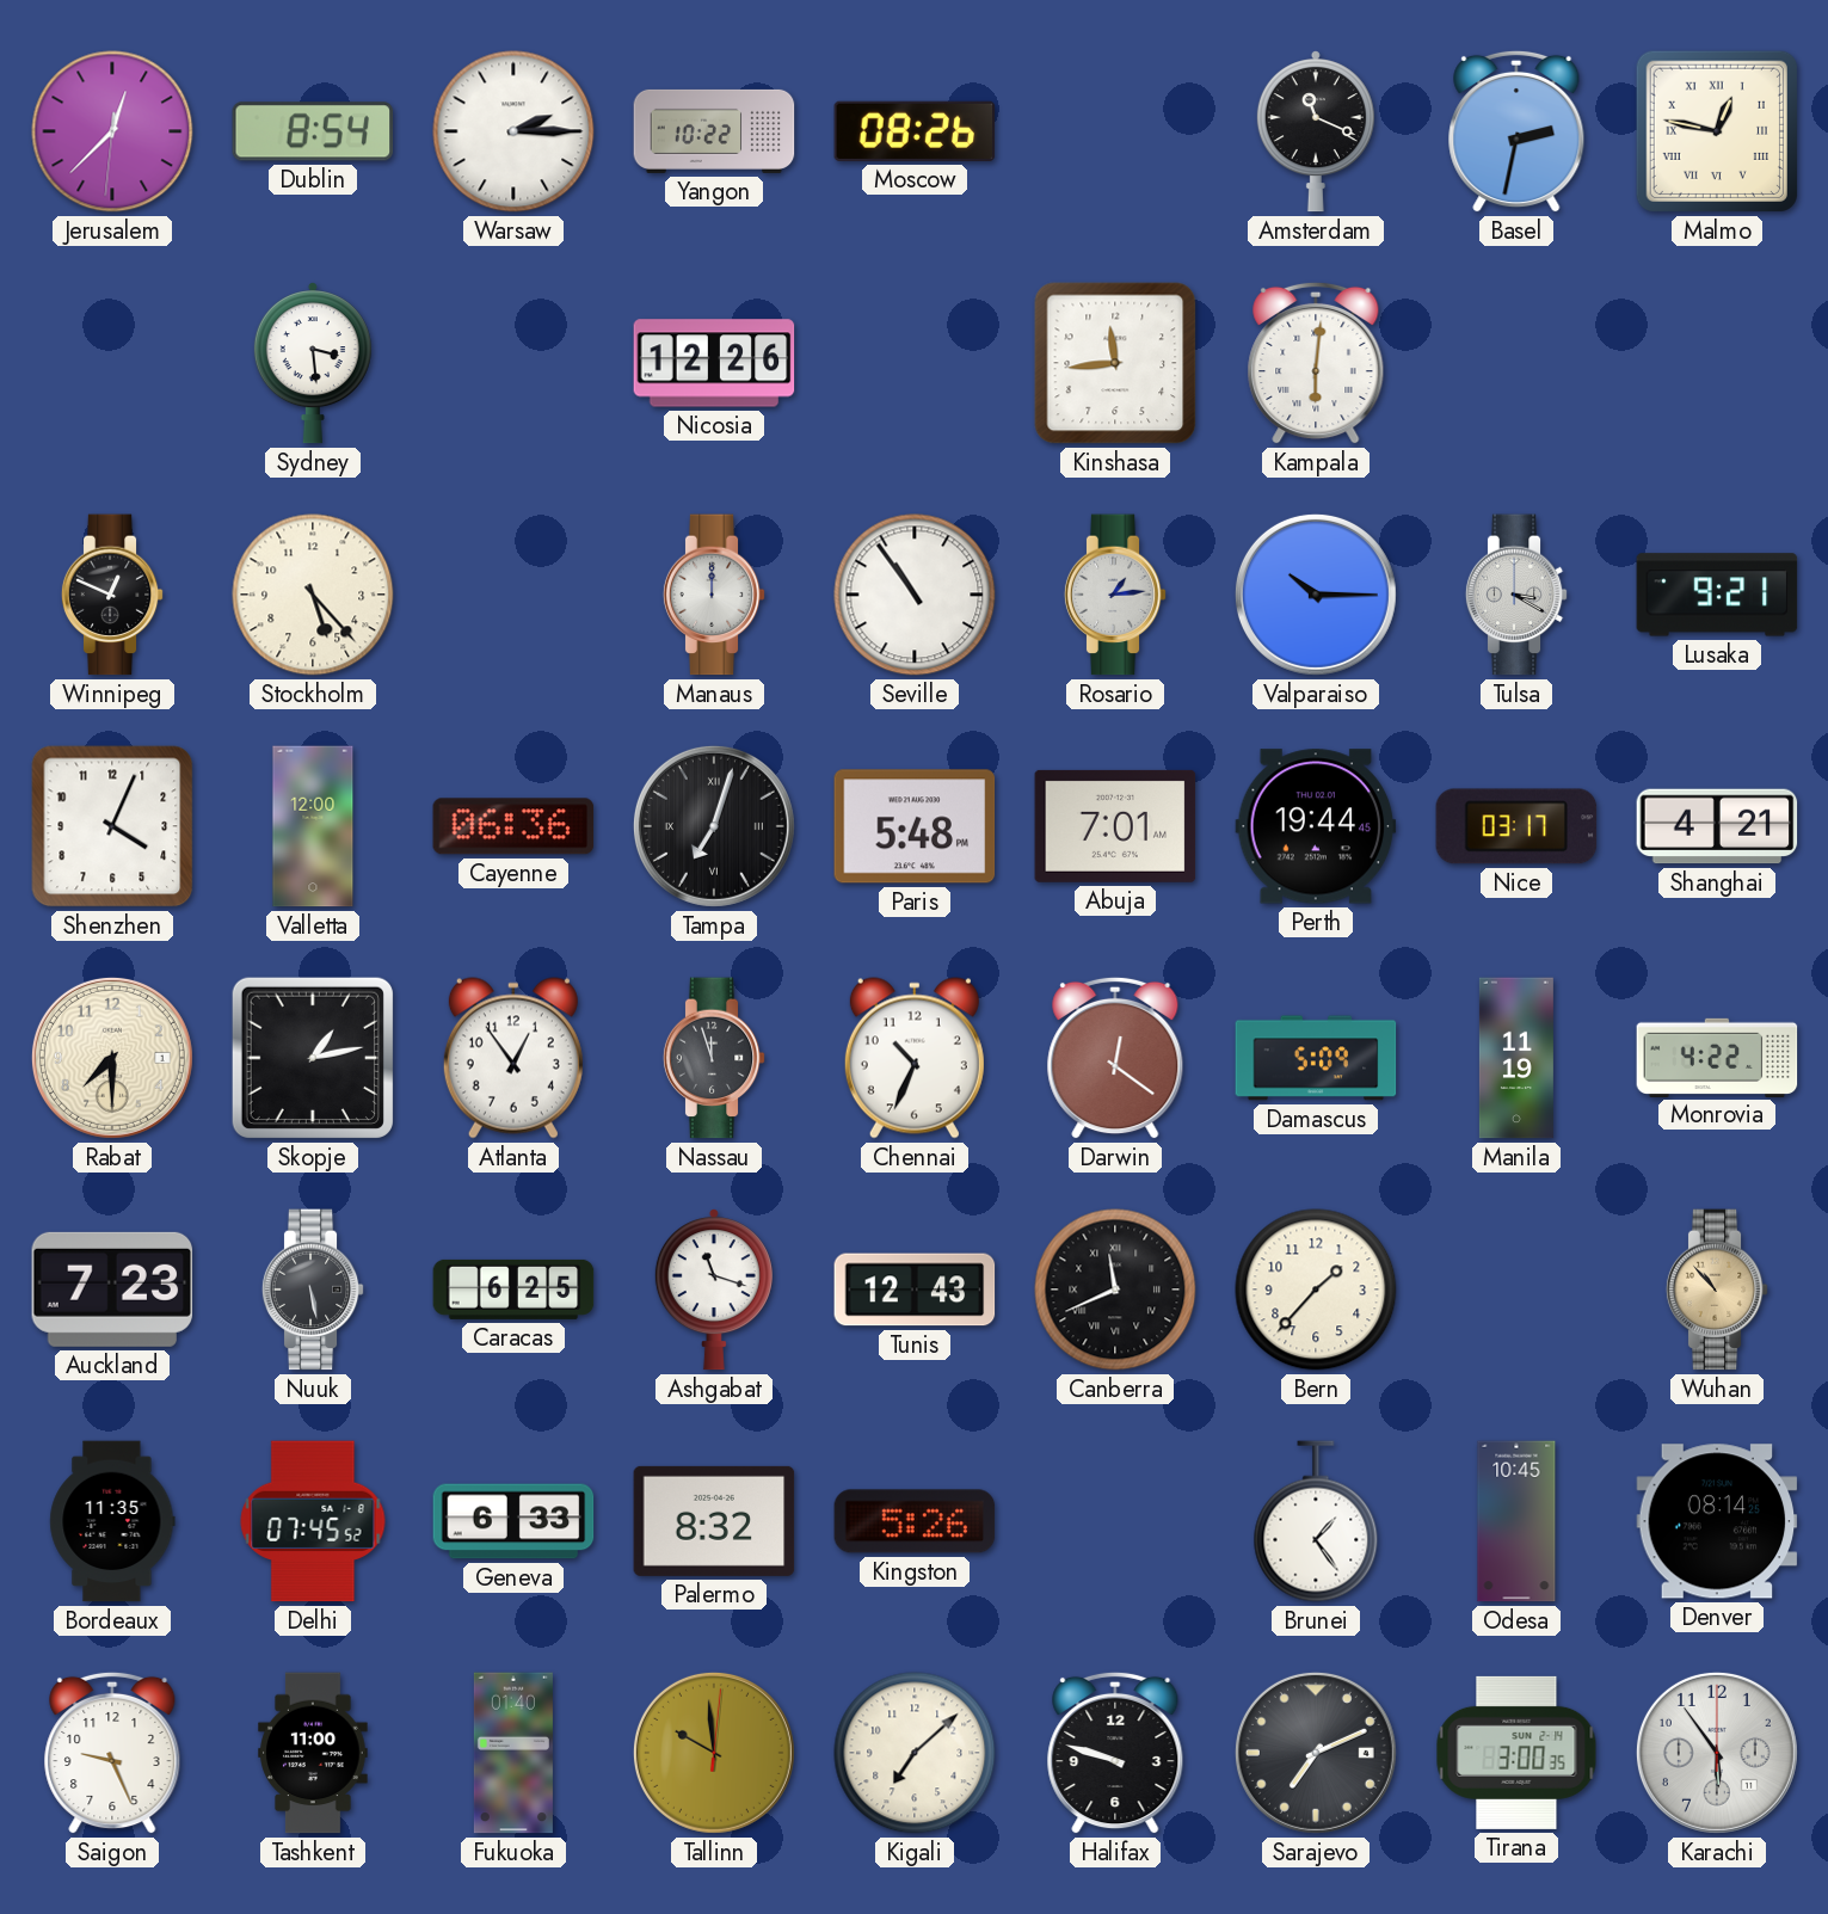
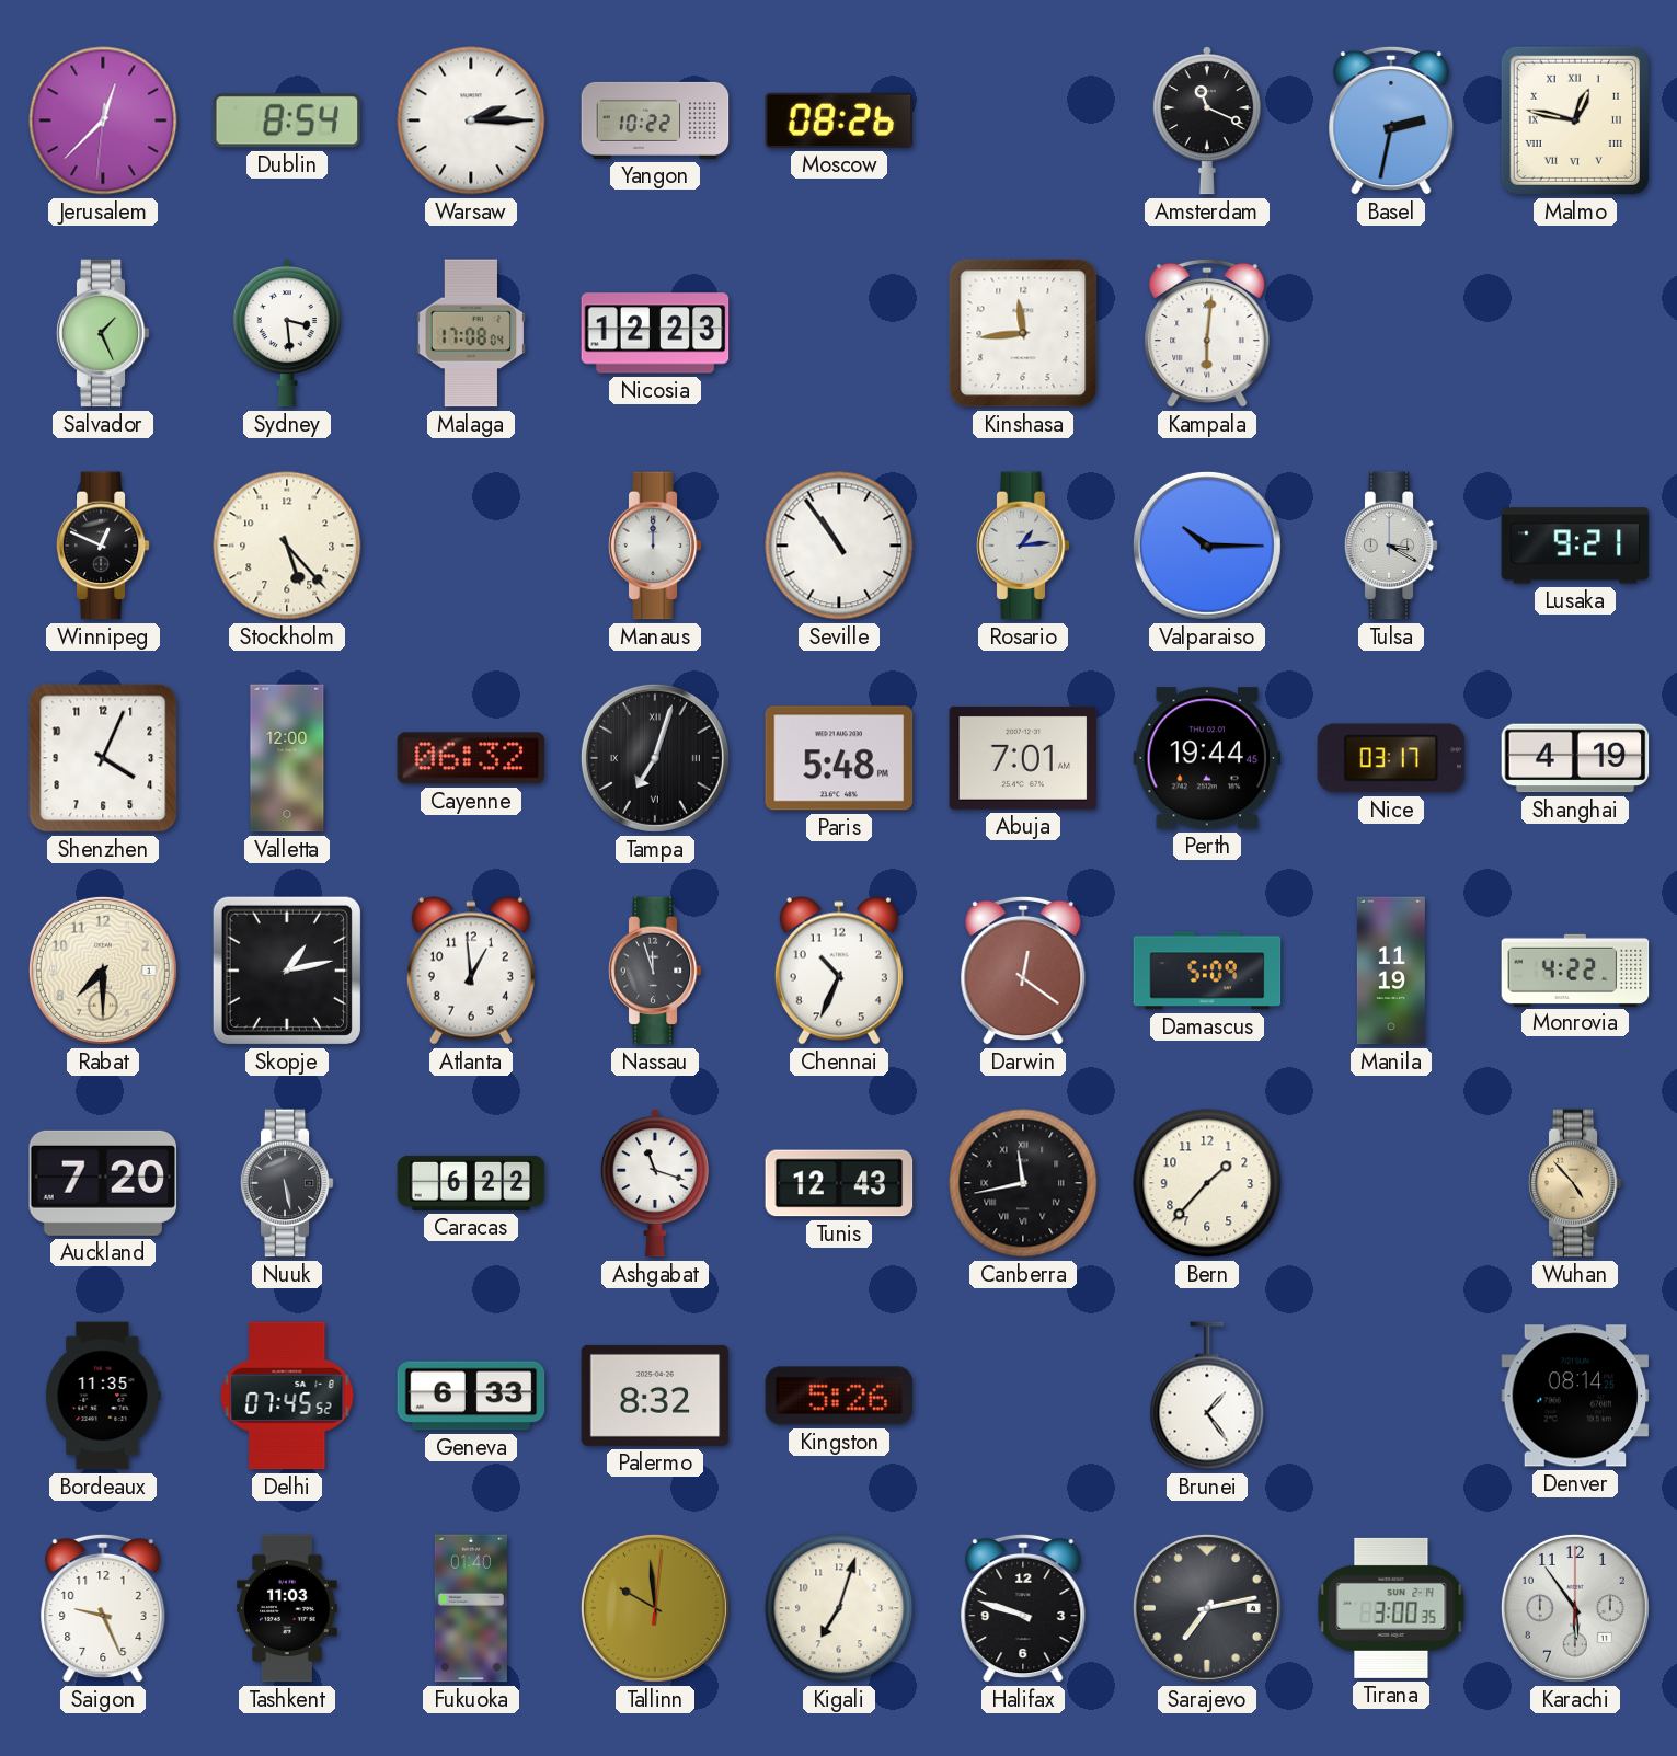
Salvador: none -> 1:26
Malaga: none -> 17:08
Nicosia: 12:26 -> 12:23
Cayenne: 06:36 -> 06:32
Shanghai: 4:21 -> 4:19
Atlanta: 12:54 -> 12:59
Auckland: 7:23 -> 7:20
Caracas: 6:25 -> 6:22
Canberra: 11:41 -> 11:43
Wuhan: 10:53 -> 4:53
Odesa: 10:45 -> none
Tashkent: 11:00 -> 11:03
Kigali: 7:08 -> 7:03
Sarajevo: 7:11 -> 7:13
